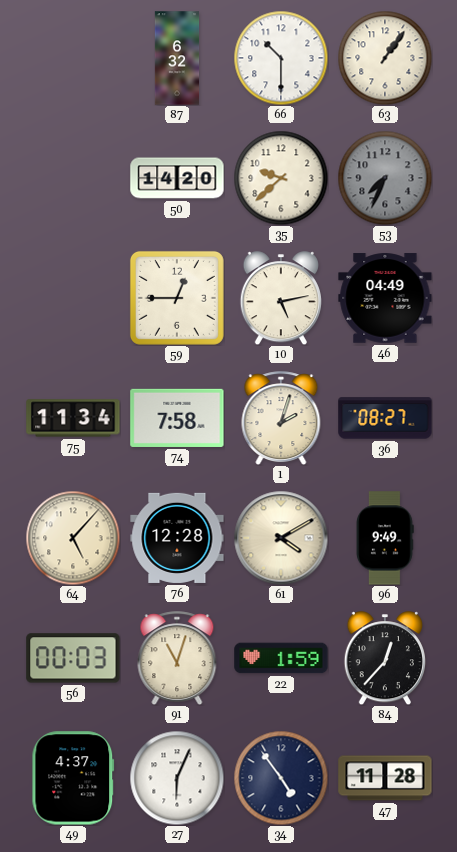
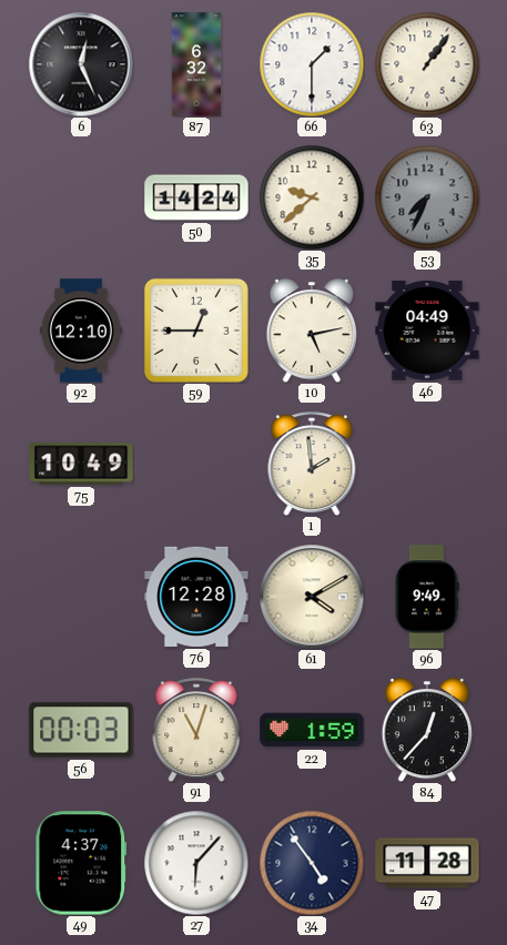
6: none -> 12:26
66: 10:30 -> 1:30
50: 14:20 -> 14:24
92: none -> 12:10
75: 11:34 -> 10:49
74: 7:58 -> none
1: 2:03 -> 1:59
36: 08:27 -> none
64: 5:07 -> none
27: 6:04 -> 6:07
